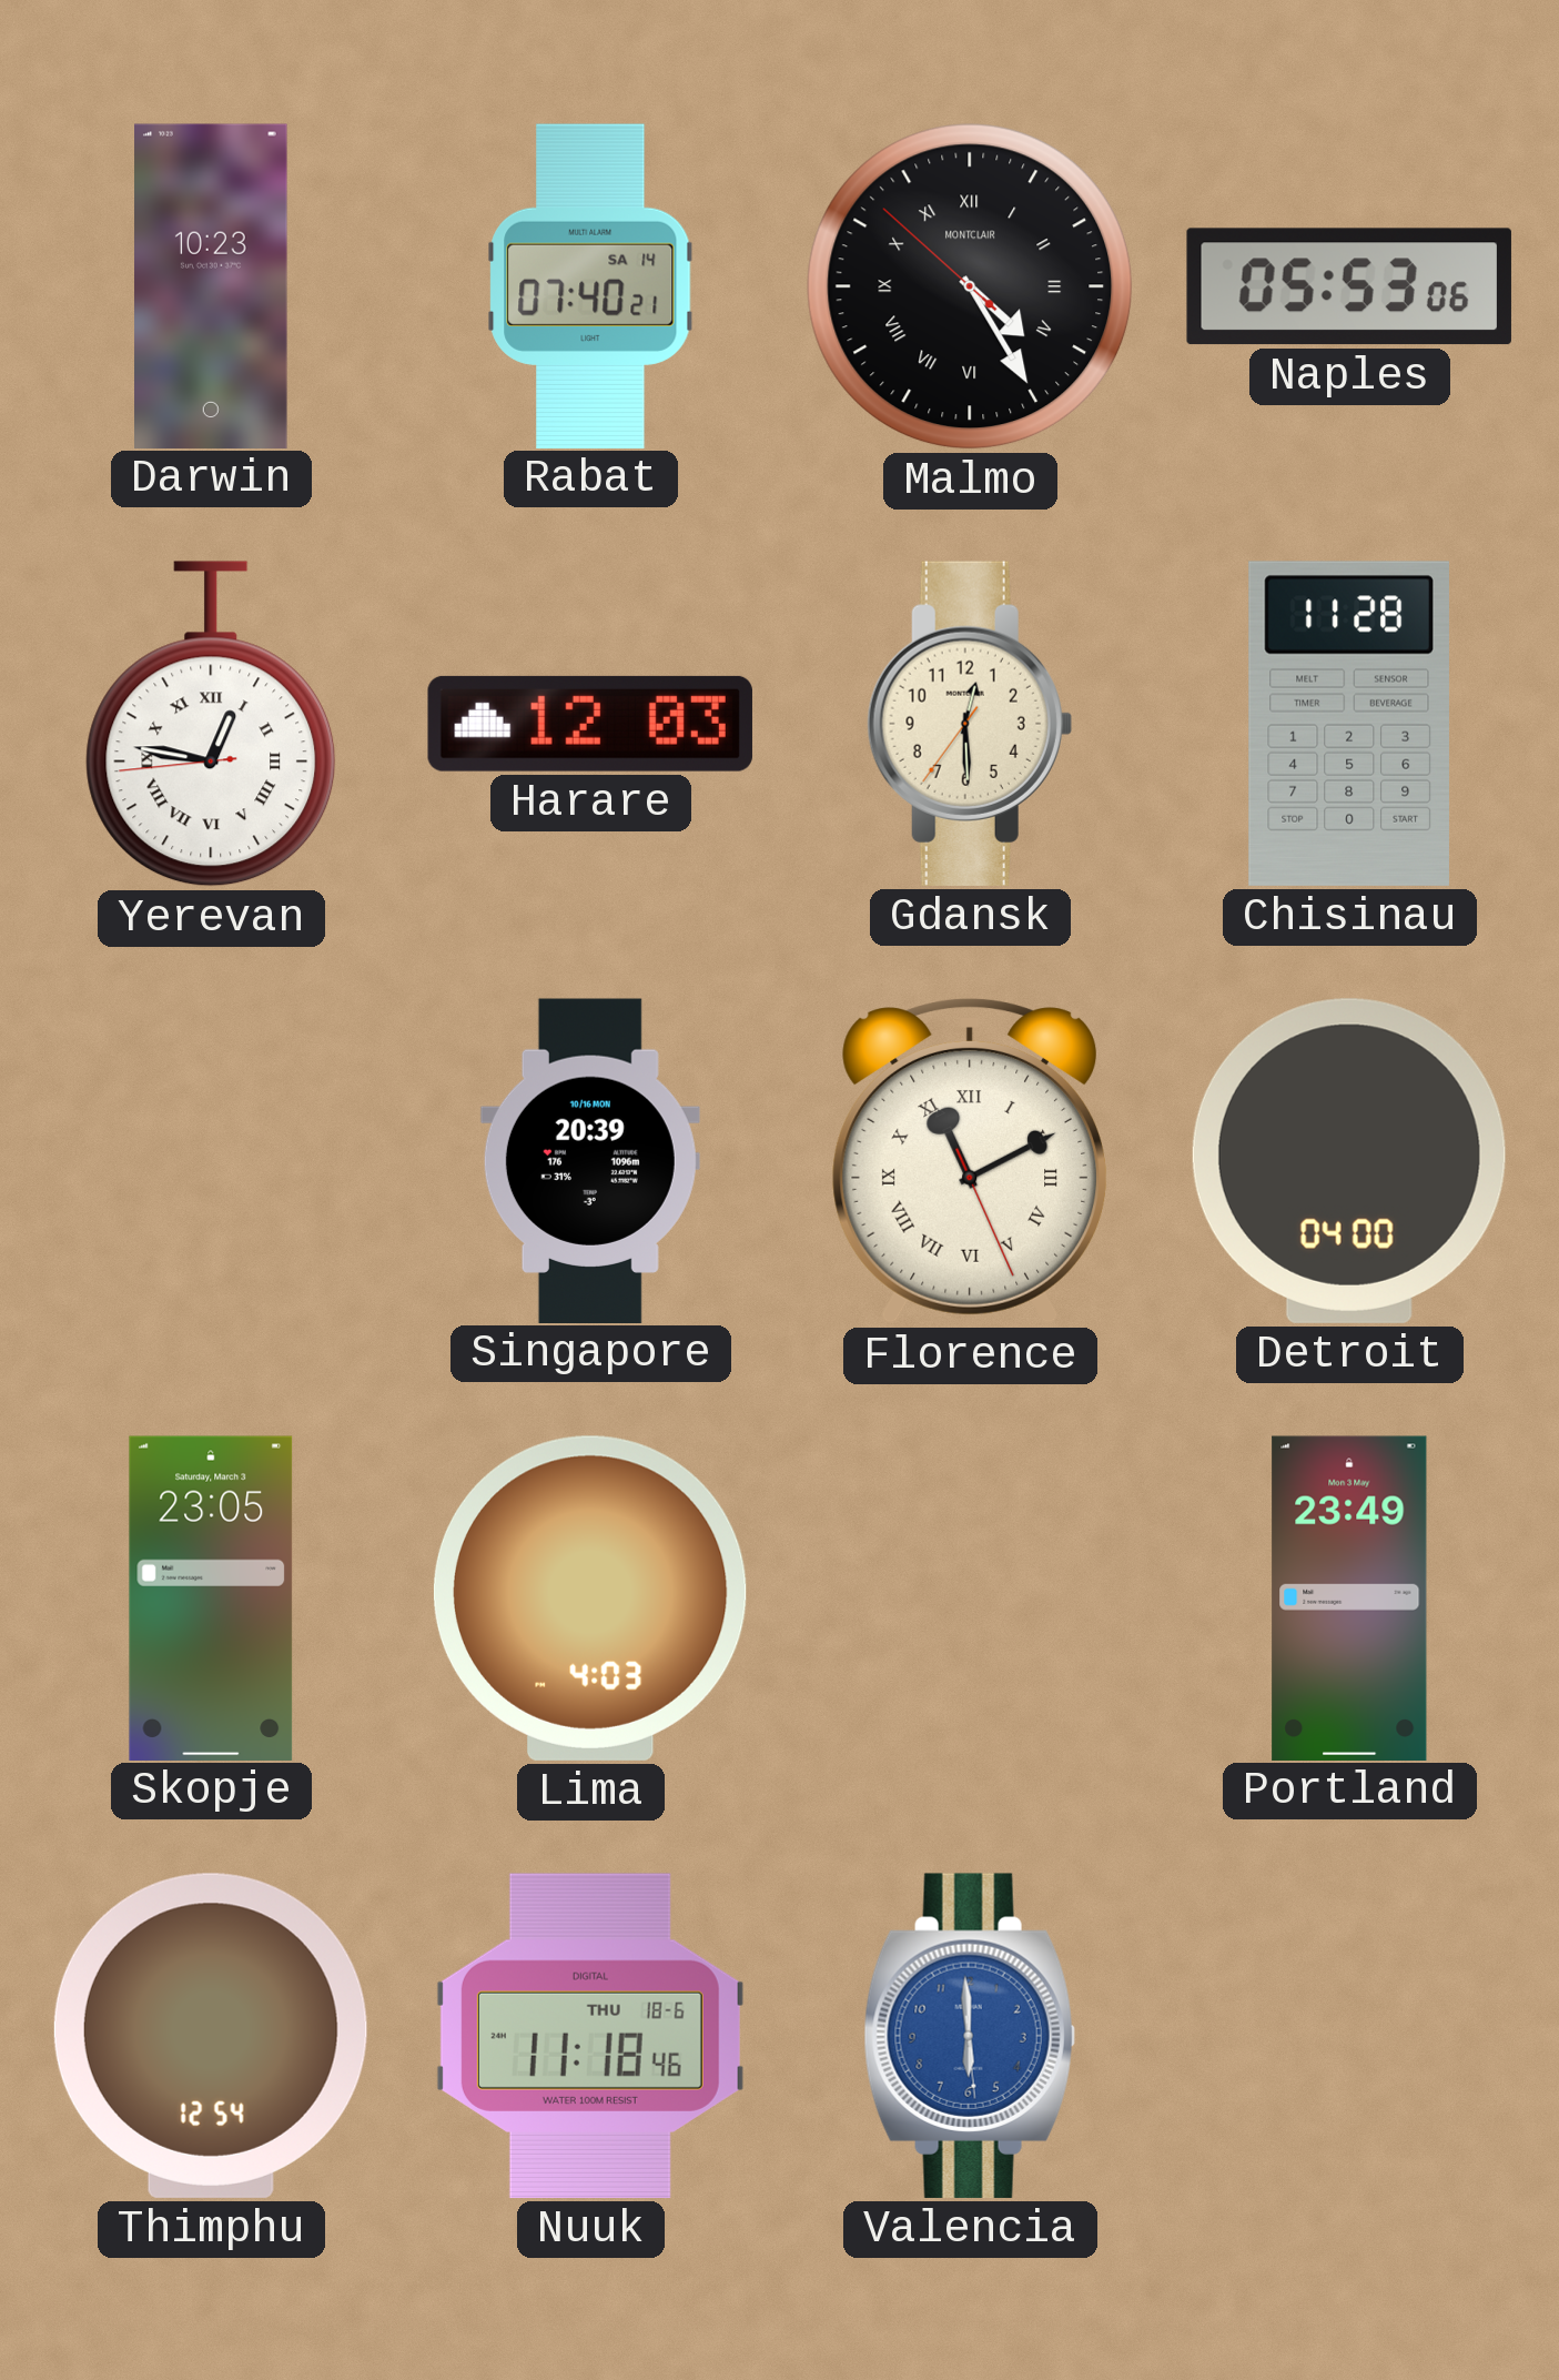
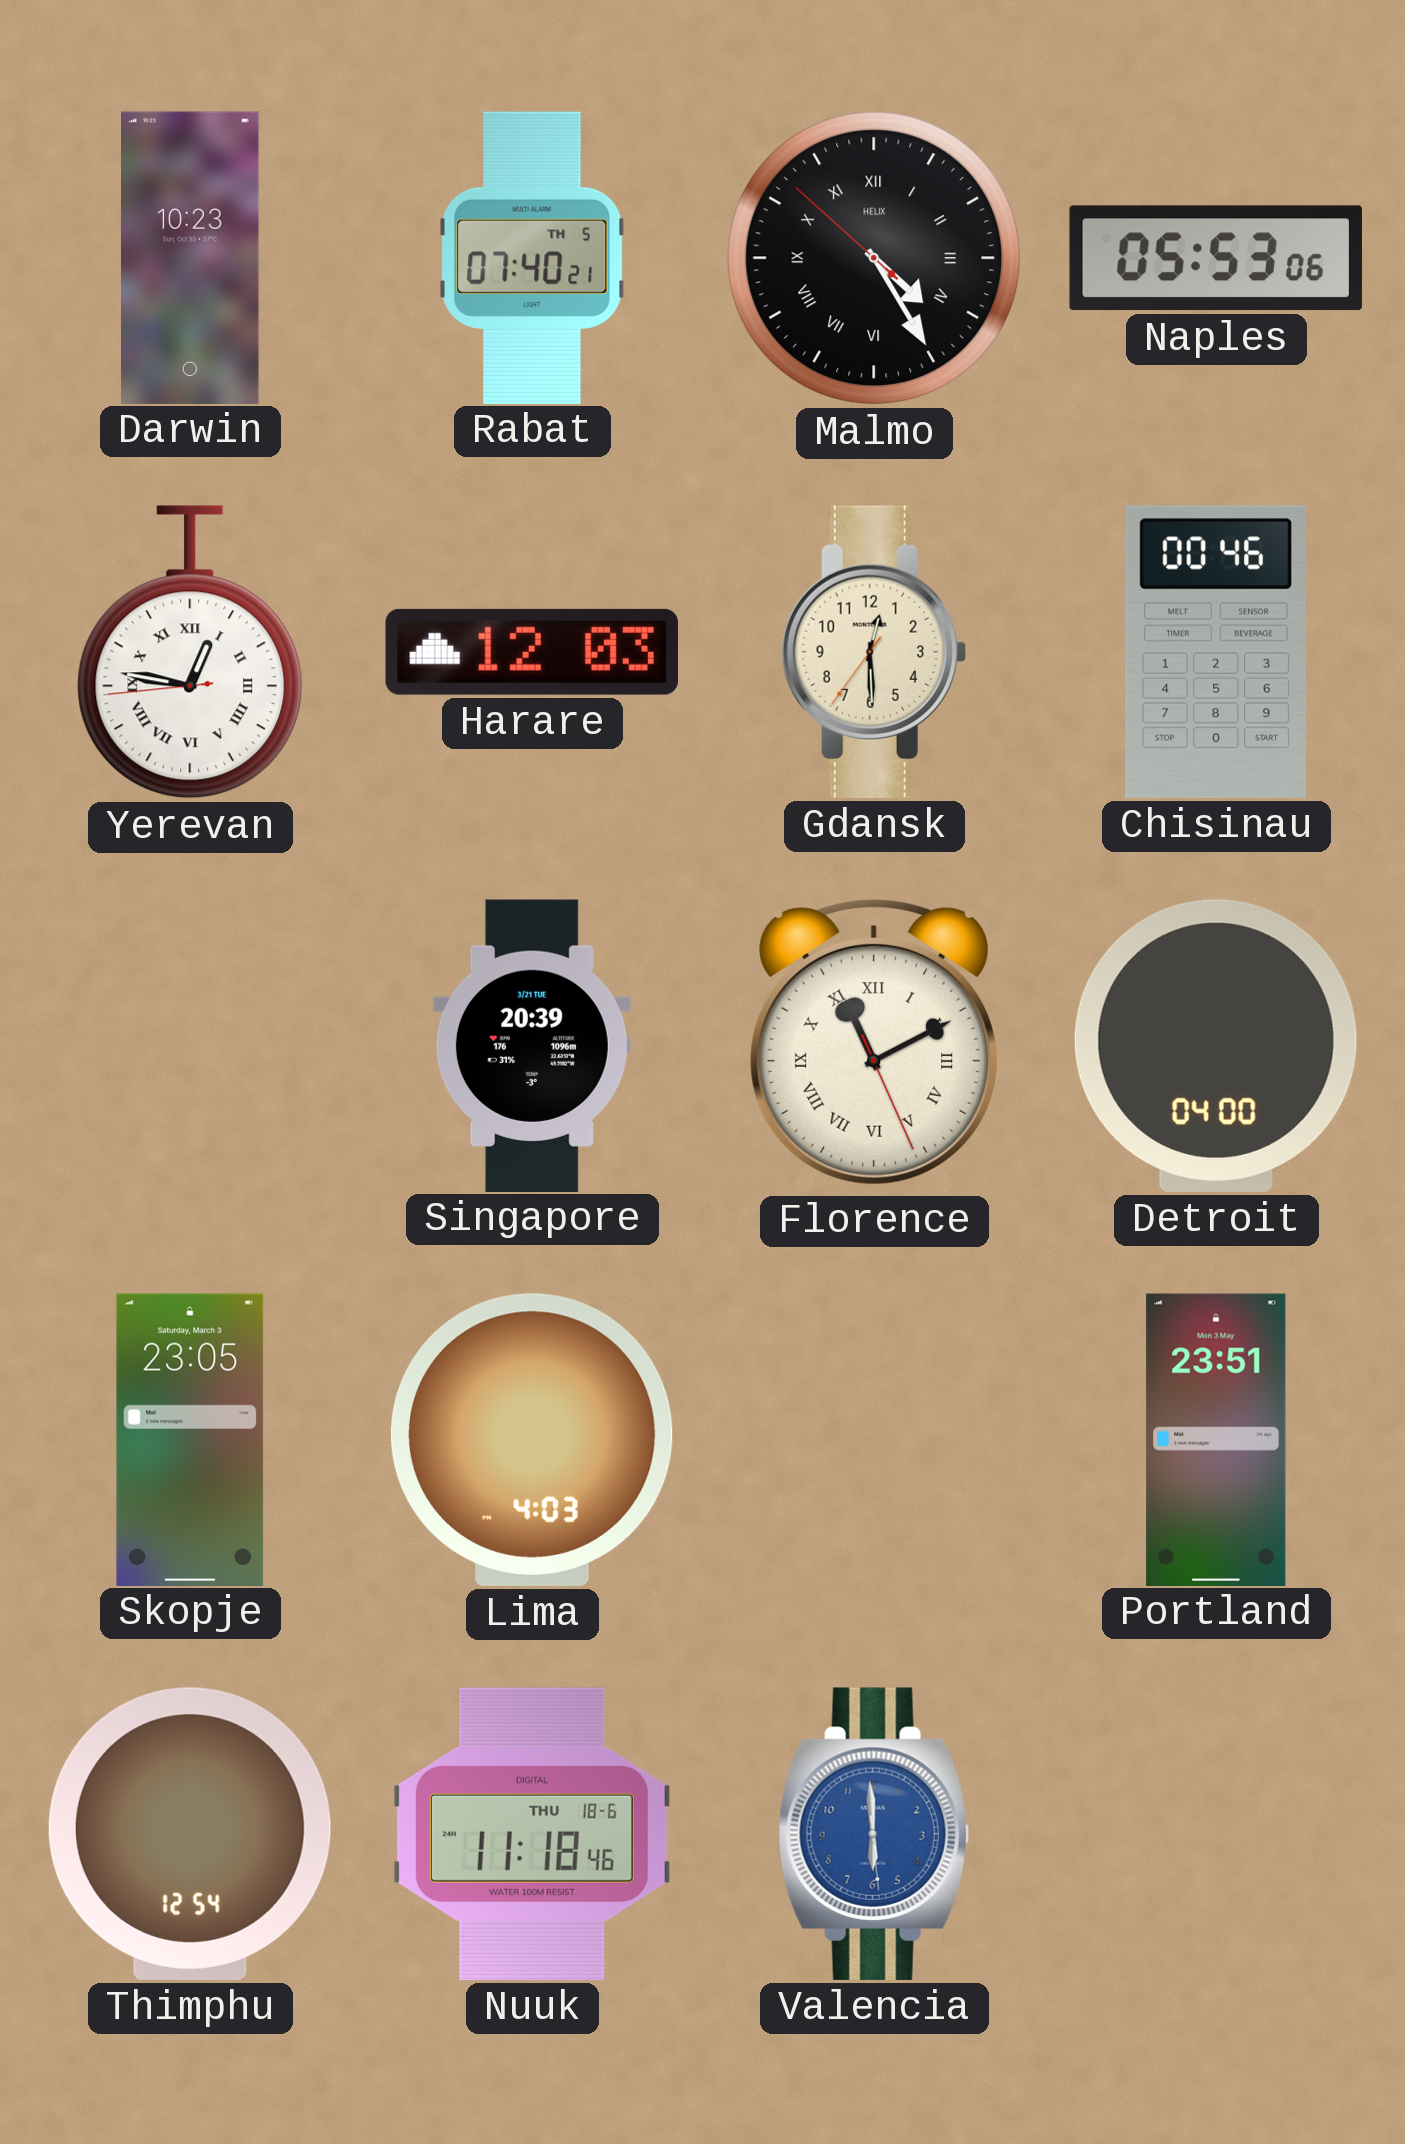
Rabat date: SA 14 -> TH 5
Malmo brand: MONTCLAIR -> HELIX
Chisinau: 11:28 -> 00:46
Singapore date: 10/16 MON -> 3/21 TUE
Portland: 23:49 -> 23:51
